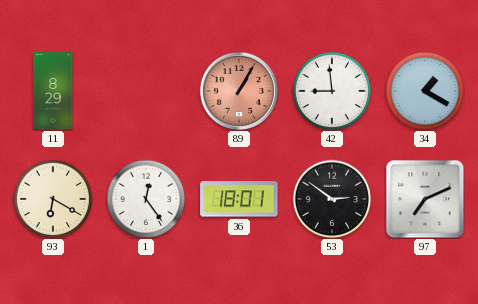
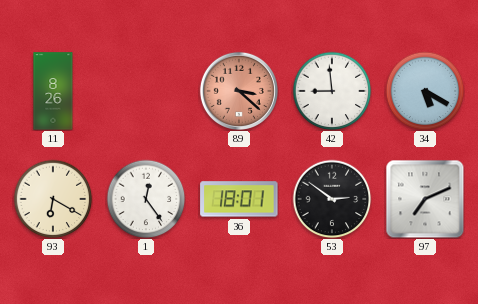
11: 8:29 -> 8:26
89: 1:05 -> 3:22
34: 1:20 -> 5:20
